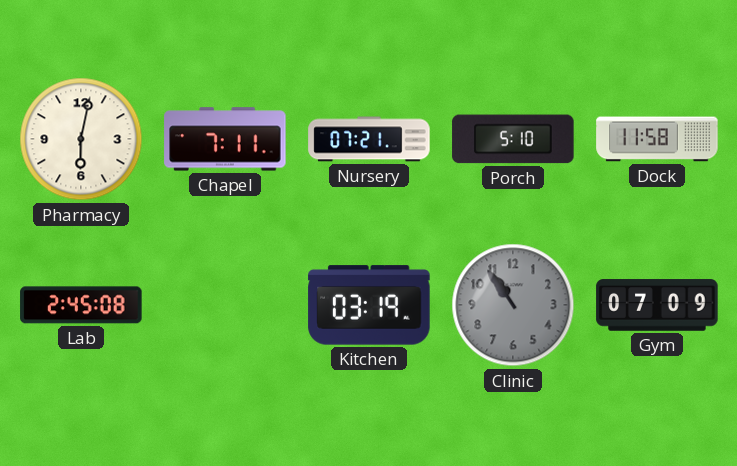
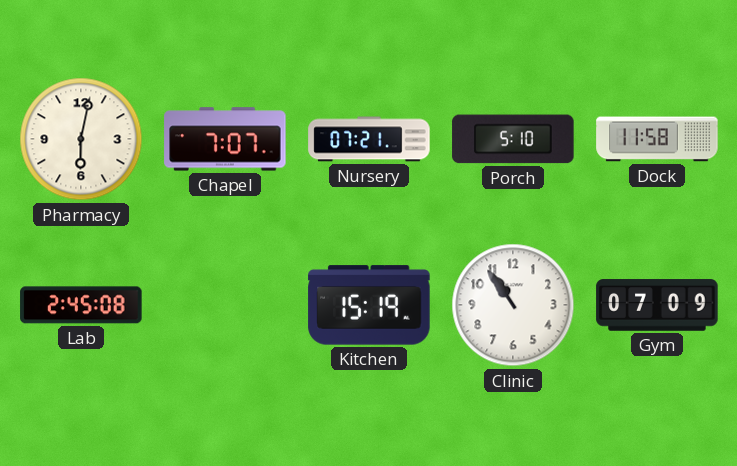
Chapel: 7:11 -> 7:07
Kitchen: 03:19 -> 15:19
Clinic dial: grey -> white
